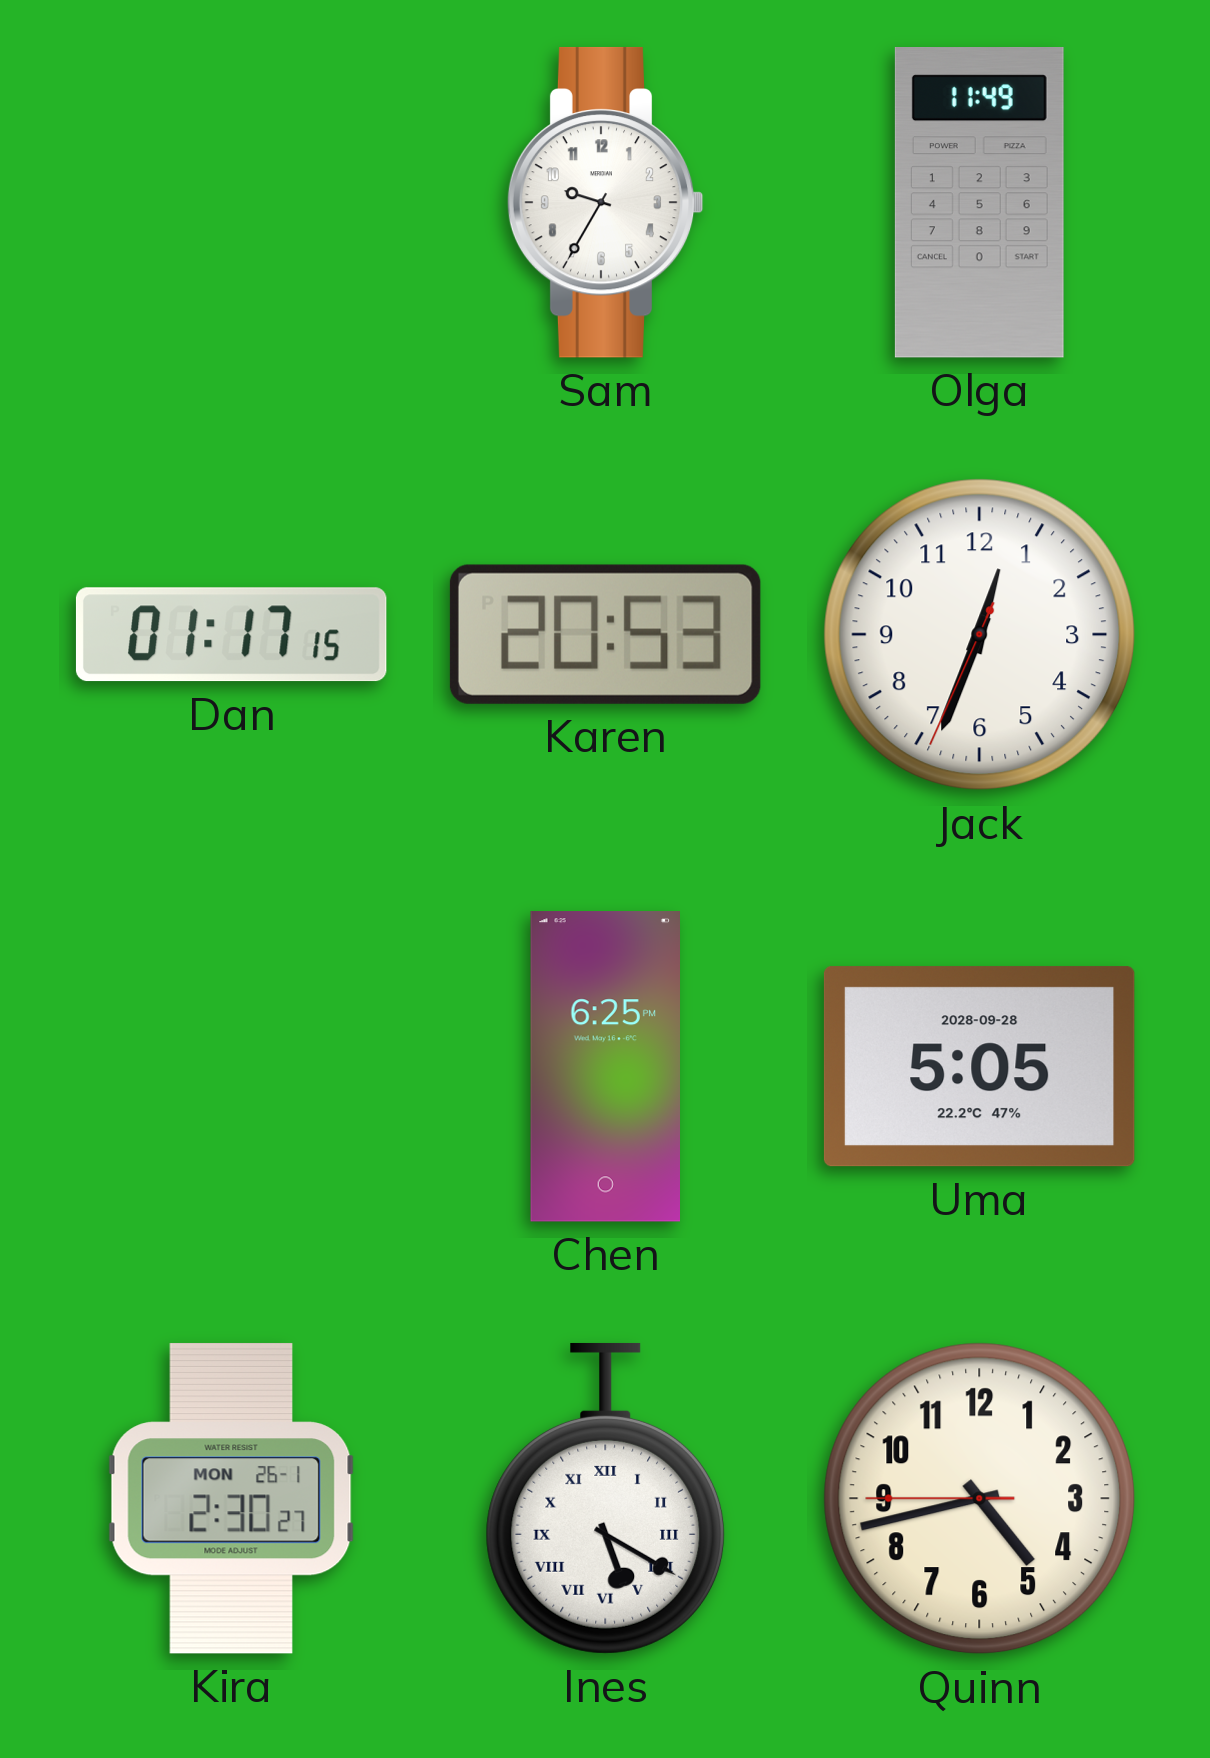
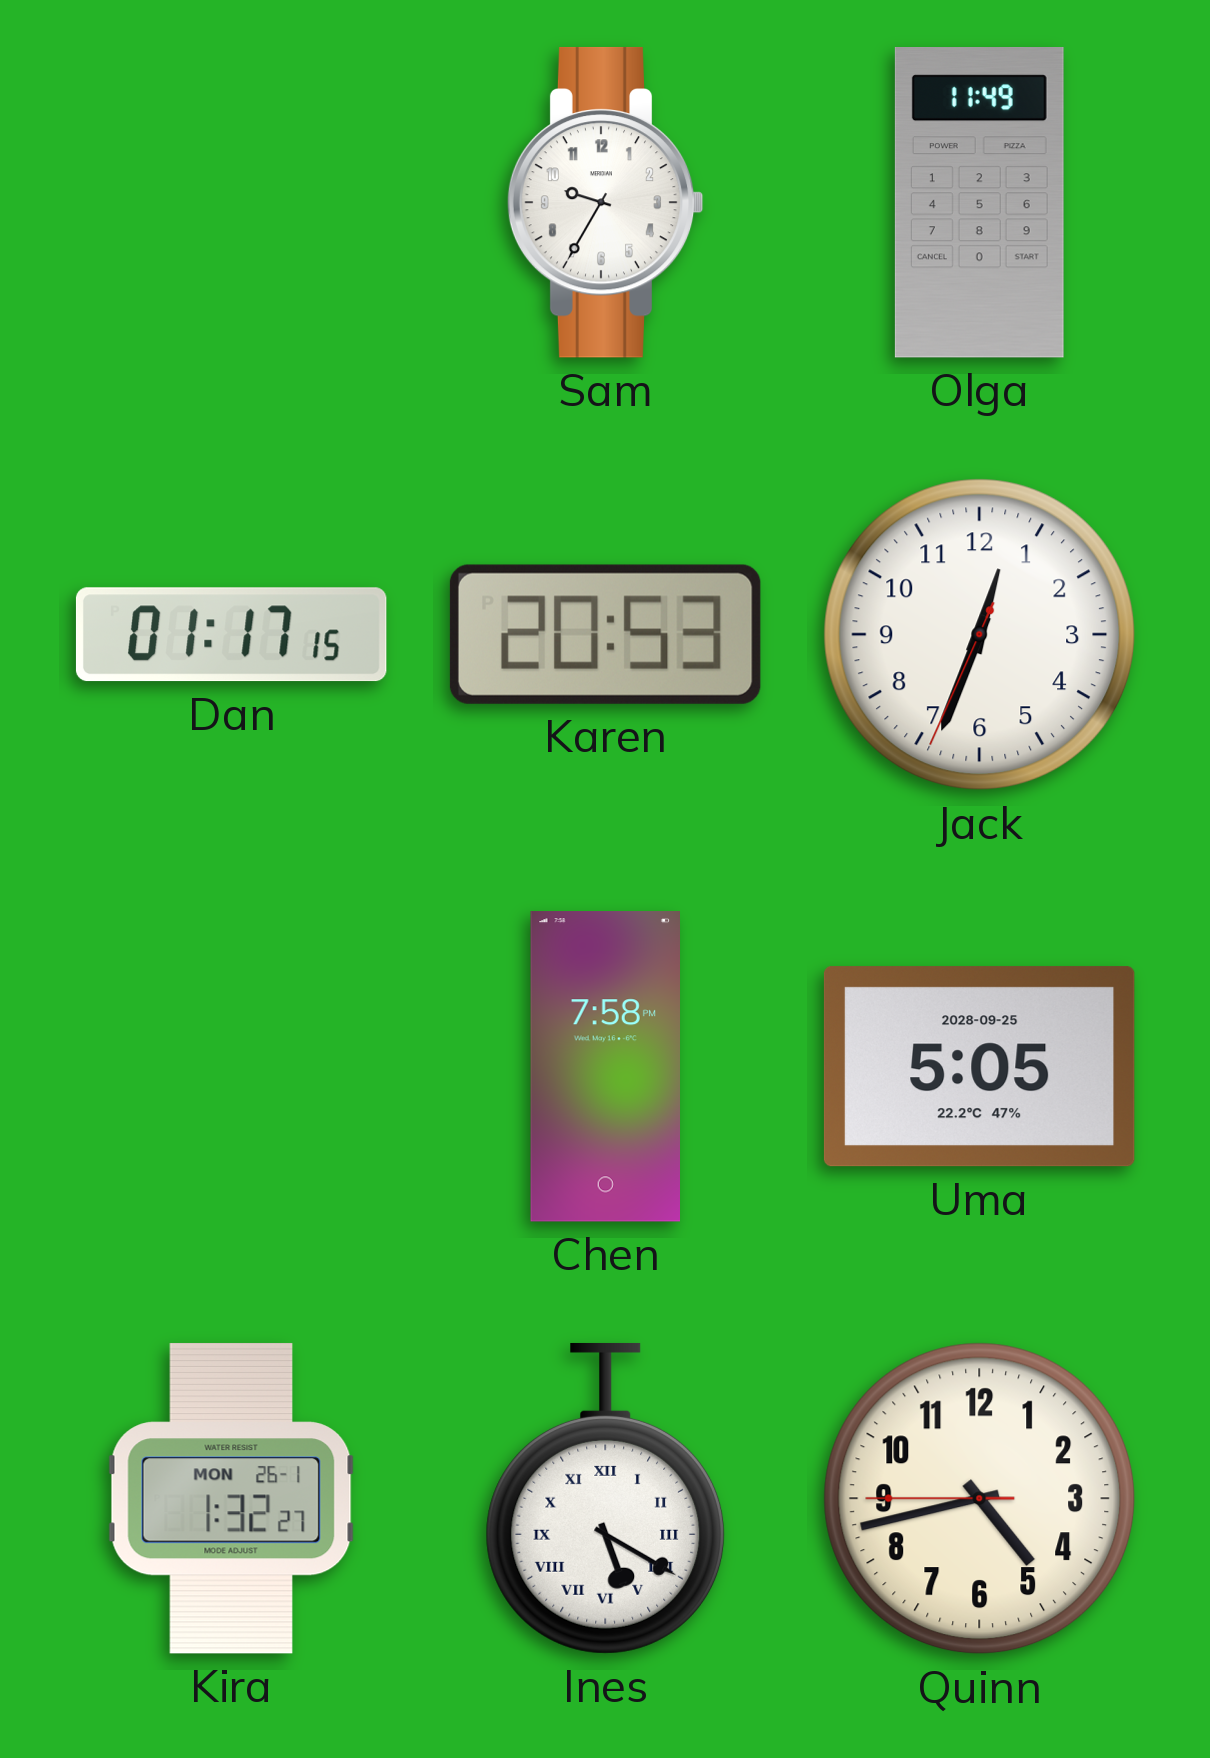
Chen: 6:25 -> 7:58
Uma date: 2028-09-28 -> 2028-09-25
Kira: 2:30 -> 1:32
